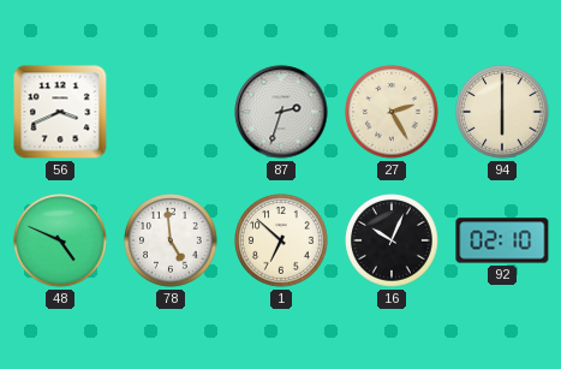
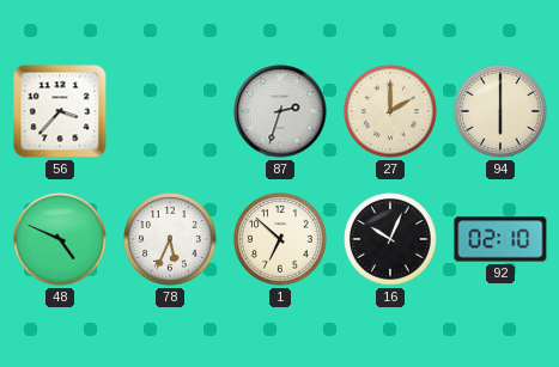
56: 3:41 -> 3:37
27: 2:25 -> 2:00
78: 4:59 -> 5:34
